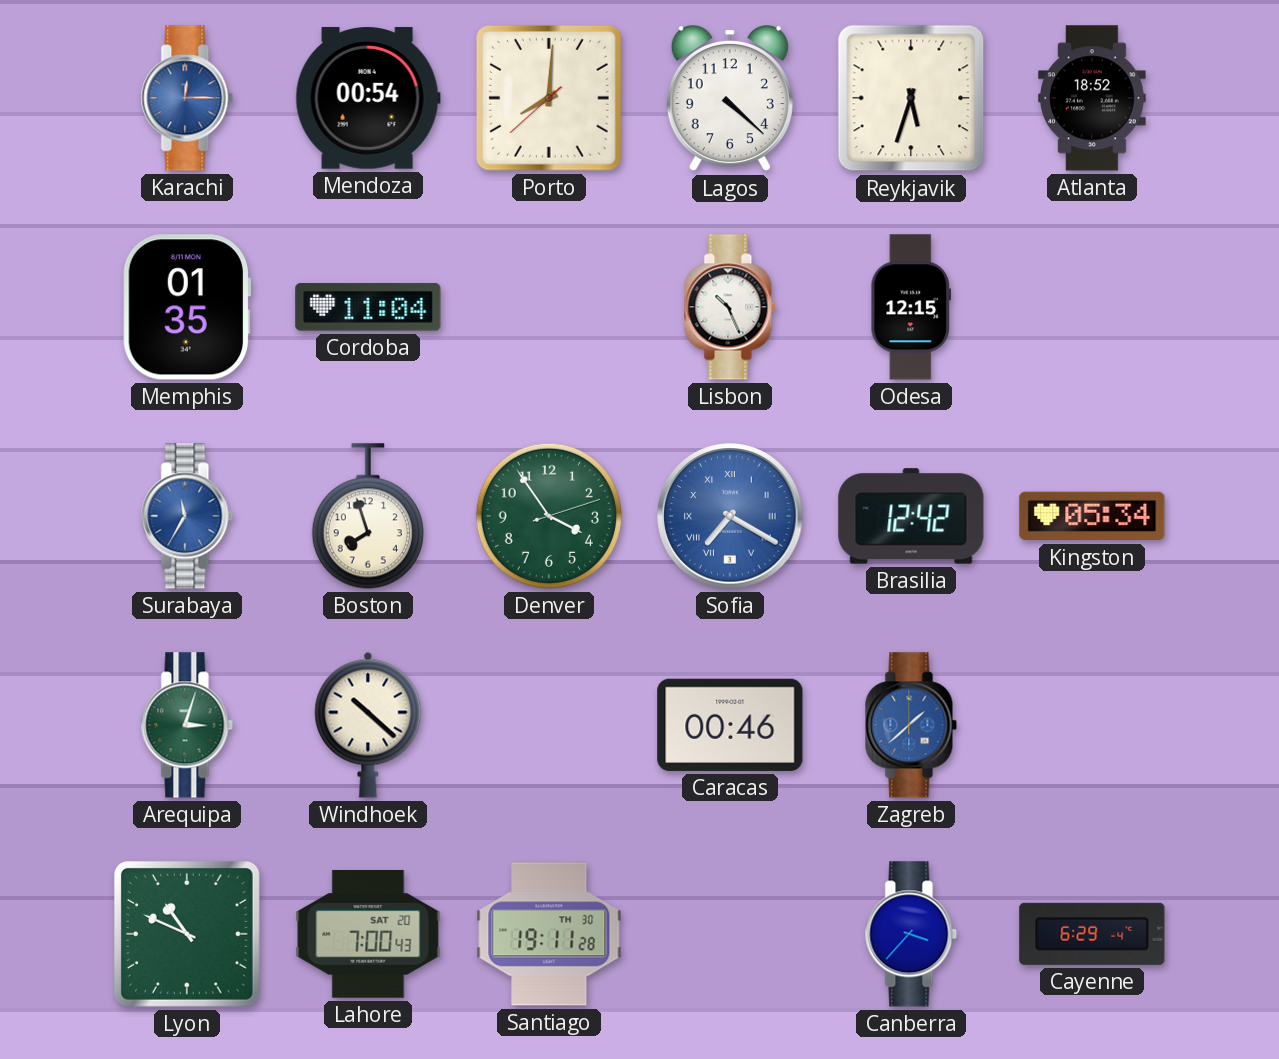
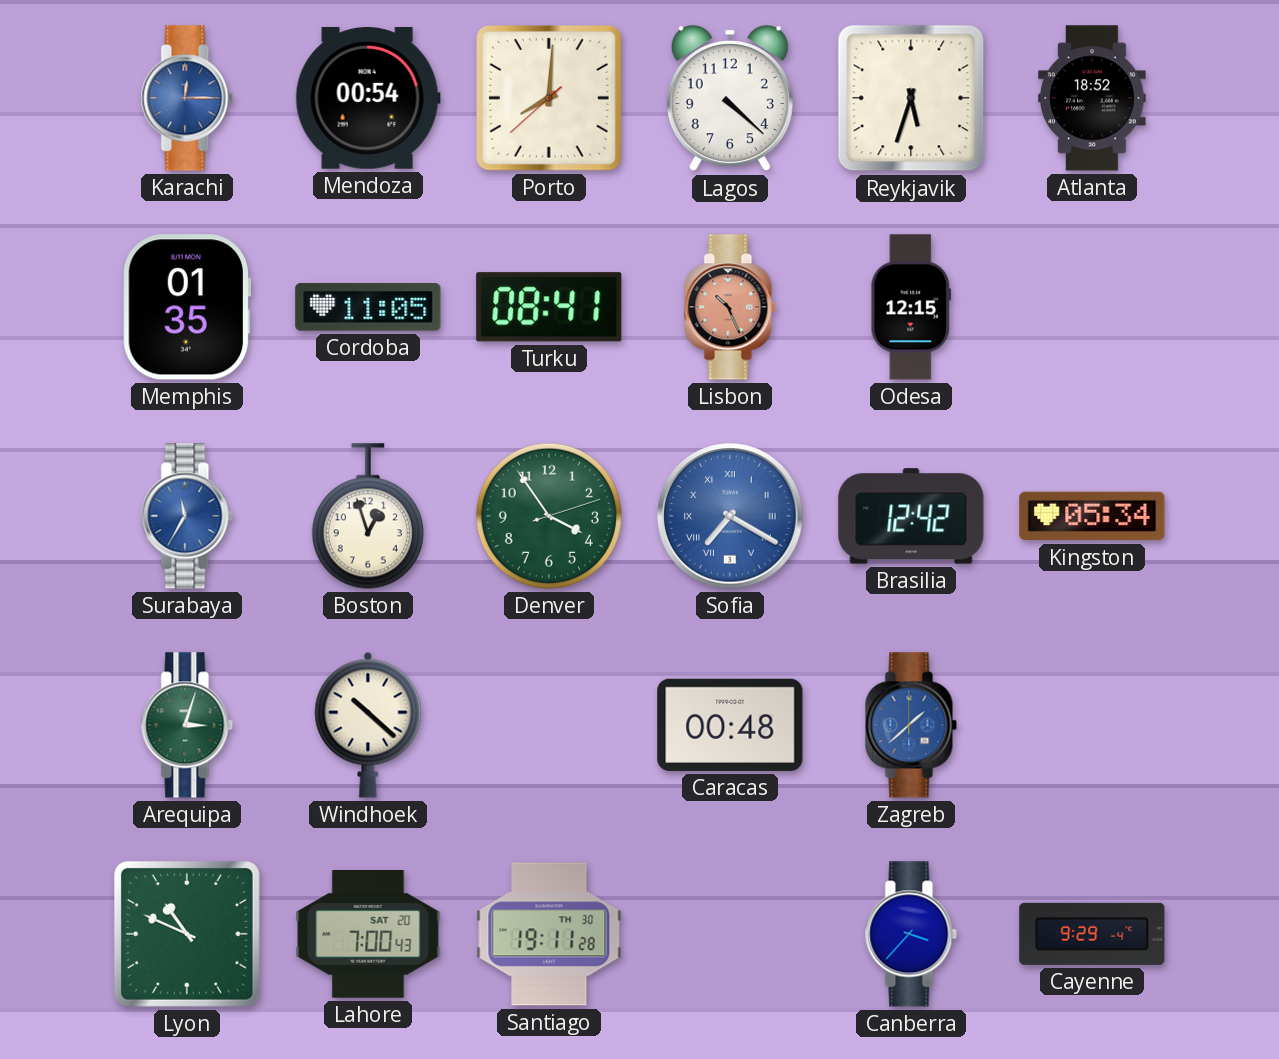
Cordoba: 11:04 -> 11:05
Turku: none -> 08:41
Lisbon dial: white -> salmon
Boston: 7:57 -> 12:57
Caracas: 00:46 -> 00:48
Cayenne: 6:29 -> 9:29
